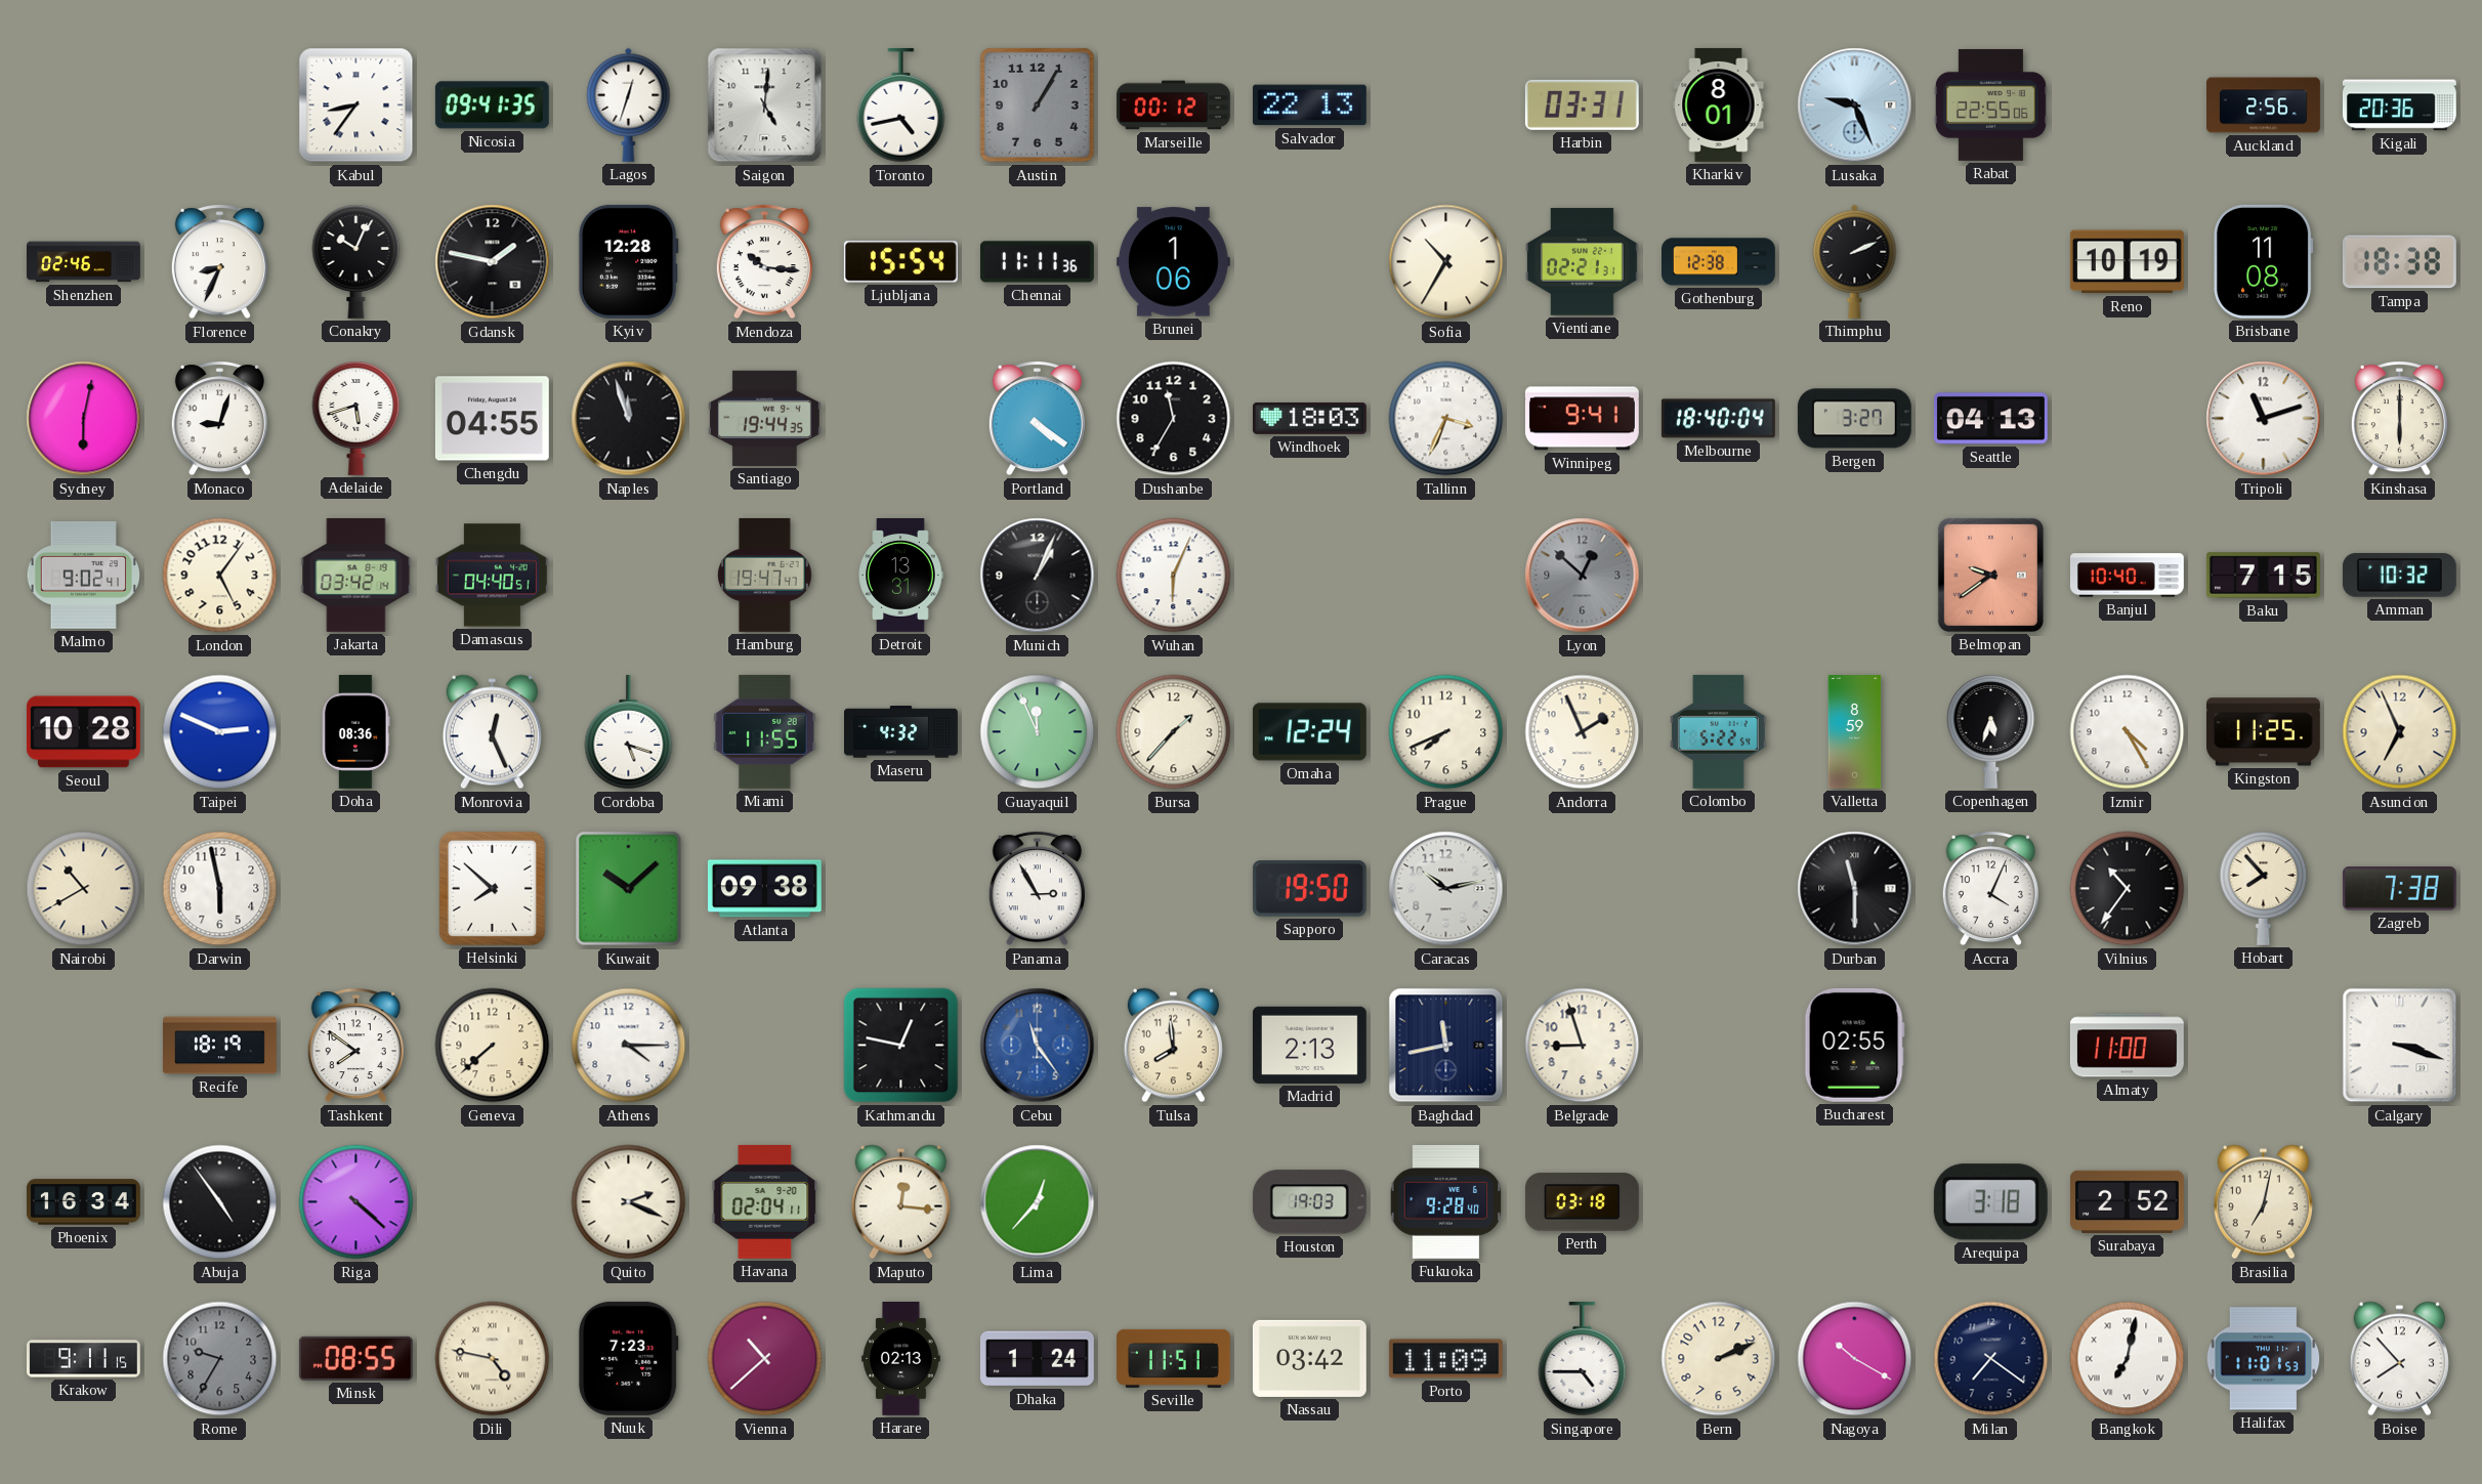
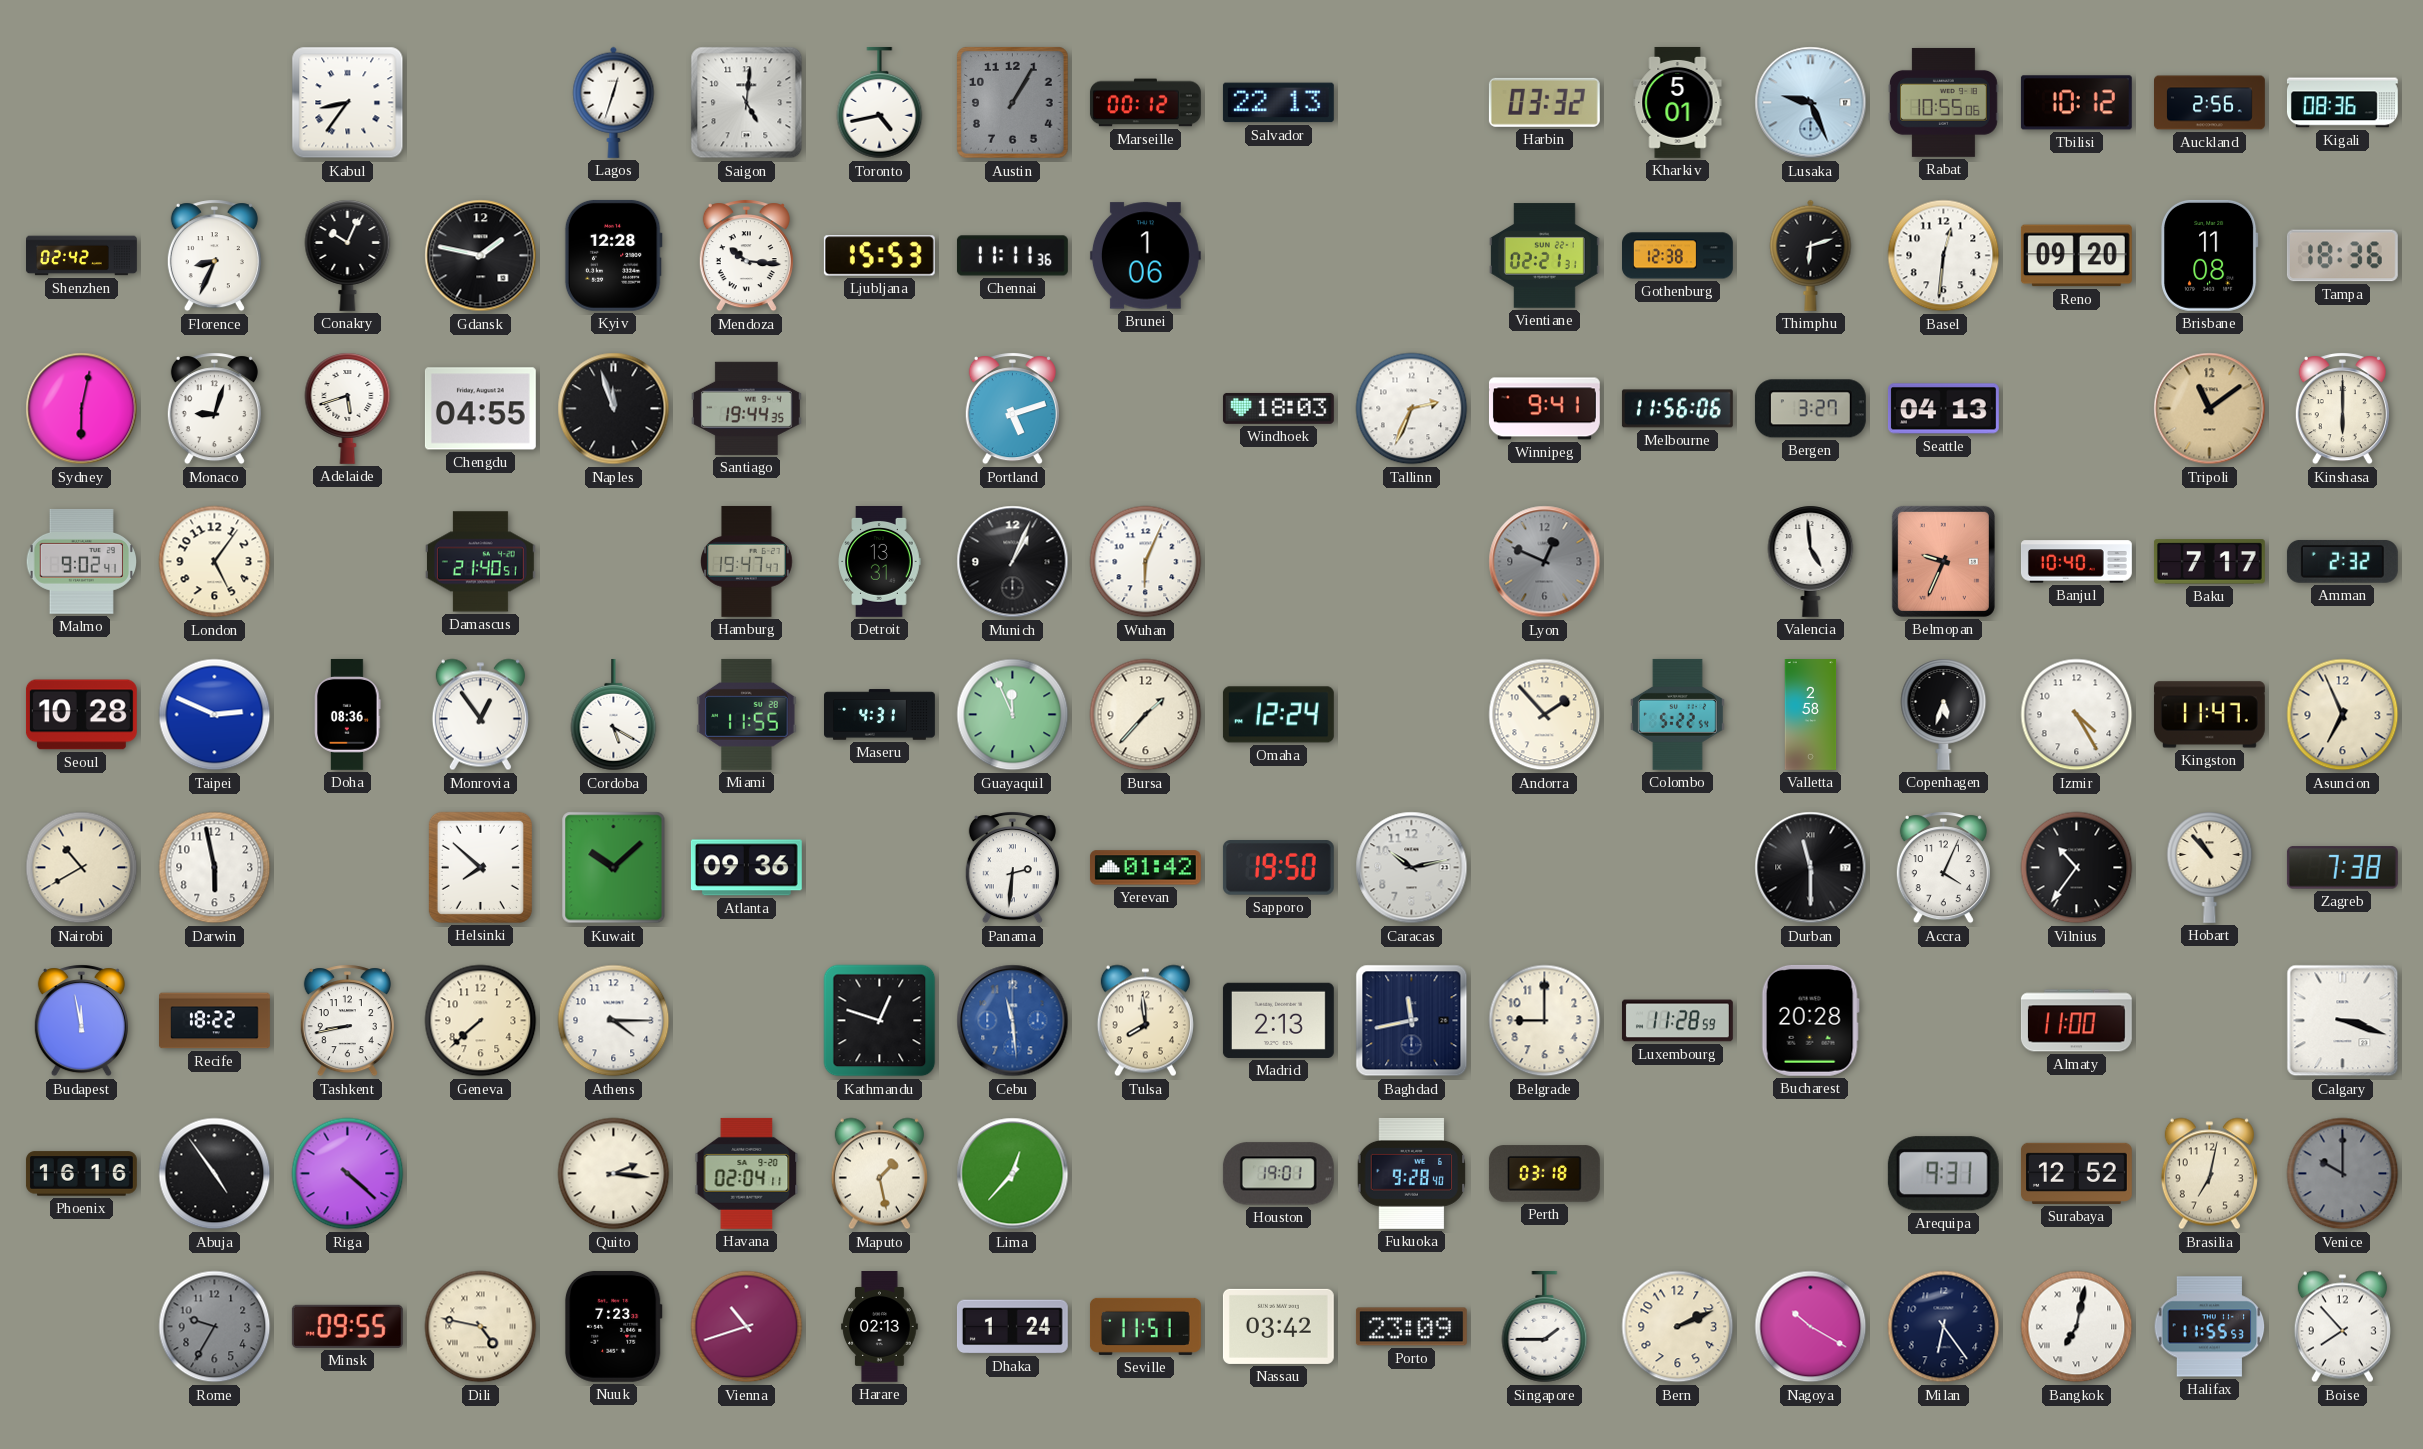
Nicosia: 09:41 -> none
Harbin: 03:31 -> 03:32
Kharkiv: 8:01 -> 5:01
Rabat: 22:55 -> 10:55
Tbilisi: none -> 10:12
Kigali: 20:36 -> 08:36
Shenzhen: 02:46 -> 02:42
Ljubljana: 15:54 -> 15:53
Sofia: 10:35 -> none
Thimphu: 2:11 -> 6:12
Basel: none -> 12:31
Reno: 10:19 -> 09:20
Tampa: 18:38 -> 18:36
Portland: 4:21 -> 5:12
Dushanbe: 11:35 -> none
Tallinn: 3:34 -> 2:34
Melbourne: 18:40 -> 11:56
Tripoli: 11:12 -> 11:09
Tripoli dial: white -> champagne
Jakarta: 03:42 -> none
Damascus: 04:40 -> 21:40
Lyon: 12:52 -> 12:49
Valencia: none -> 4:59
Belmopan: 9:39 -> 9:34
Baku: 7:15 -> 7:17
Amman: 10:32 -> 2:32
Monrovia: 12:26 -> 12:54
Cordoba: 5:18 -> 5:20
Maseru: 4:32 -> 4:31
Prague: 7:41 -> none
Andorra: 1:56 -> 1:53
Valletta: 8:59 -> 2:58
Kingston: 11:25 -> 11:47
Atlanta: 09:38 -> 09:36
Panama: 2:55 -> 2:31
Yerevan: none -> 01:42
Hobart: 7:53 -> 10:53
Budapest: none -> 11:58
Recife: 18:19 -> 18:22
Tashkent: 7:51 -> 8:43
Kathmandu: 12:47 -> 12:48
Cebu: 11:24 -> 11:29
Belgrade: 8:57 -> 9:00
Luxembourg: none -> 11:28
Bucharest: 02:55 -> 20:28
Phoenix: 16:34 -> 16:16
Quito: 2:19 -> 2:16
Maputo: 12:16 -> 1:28
Houston: 19:03 -> 19:01
Arequipa: 3:18 -> 9:31
Surabaya: 2:52 -> 12:52
Venice: none -> 10:00
Krakow: 9:11 -> none
Minsk: 08:55 -> 09:55
Vienna: 10:38 -> 10:42
Porto: 11:09 -> 23:09
Singapore: 4:45 -> 1:45
Milan: 7:21 -> 6:24
Halifax: 11:01 -> 11:55
